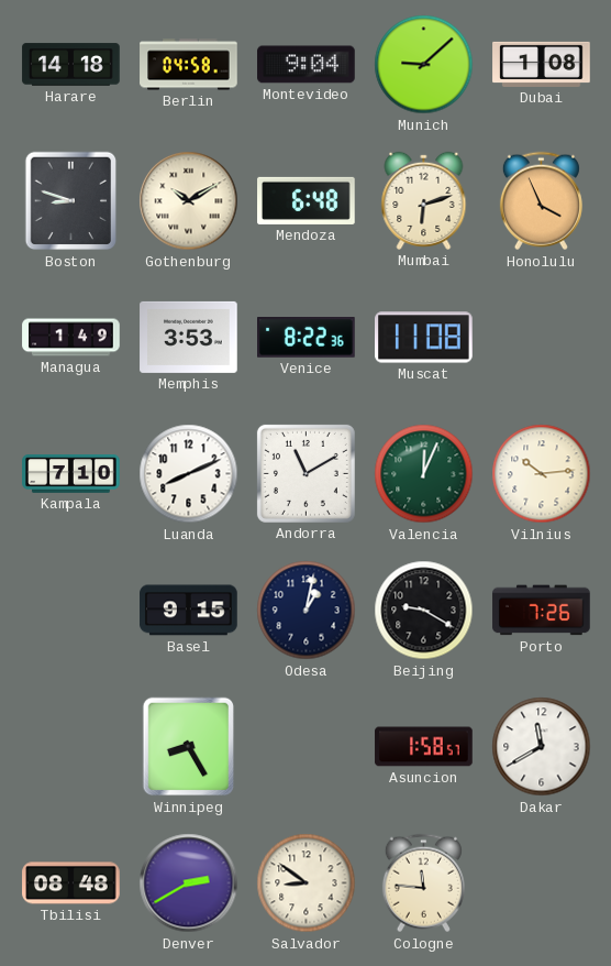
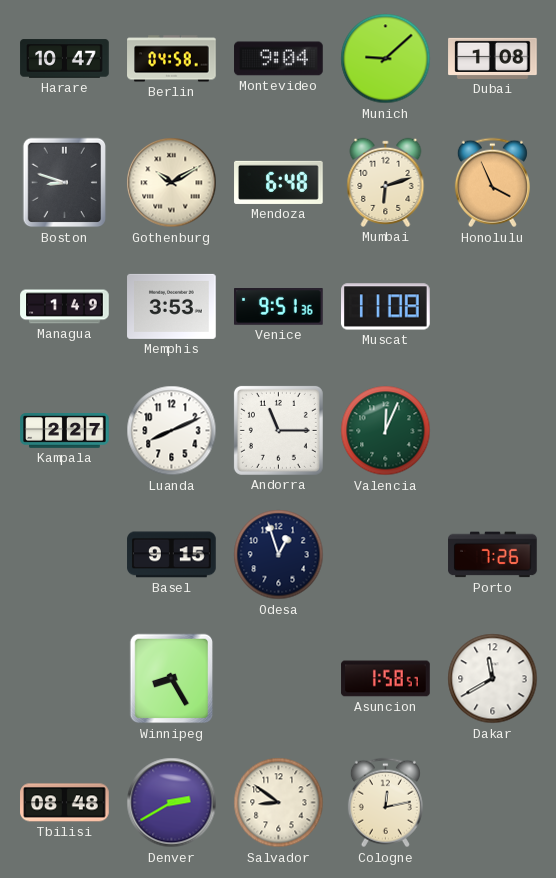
Harare: 14:18 -> 10:47
Venice: 8:22 -> 9:51
Kampala: 7:10 -> 2:27
Andorra: 11:10 -> 11:15
Vilnius: 10:14 -> none
Odesa: 1:02 -> 12:57
Beijing: 9:20 -> none
Cologne: 11:46 -> 12:13
